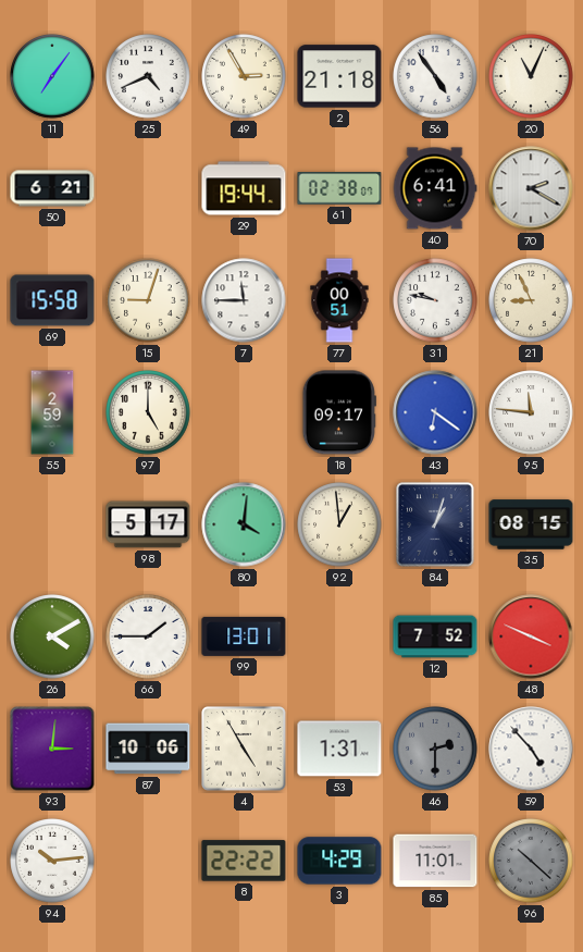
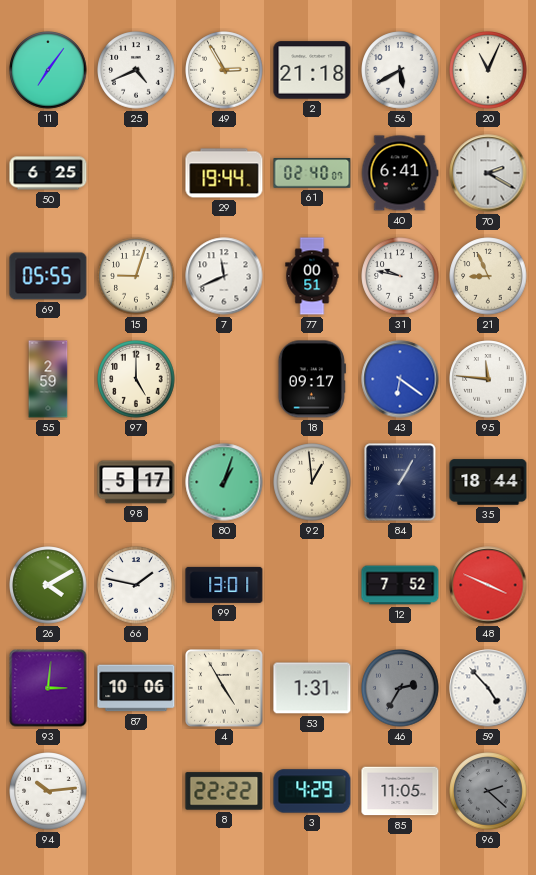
56: 4:54 -> 5:40
50: 6:21 -> 6:25
61: 02:38 -> 02:40
69: 15:58 -> 05:55
7: 11:45 -> 11:41
80: 4:01 -> 1:03
84: 1:03 -> 1:05
35: 08:15 -> 18:44
66: 1:45 -> 1:47
46: 2:30 -> 2:35
85: 11:01 -> 11:05
96: 10:22 -> 2:22
